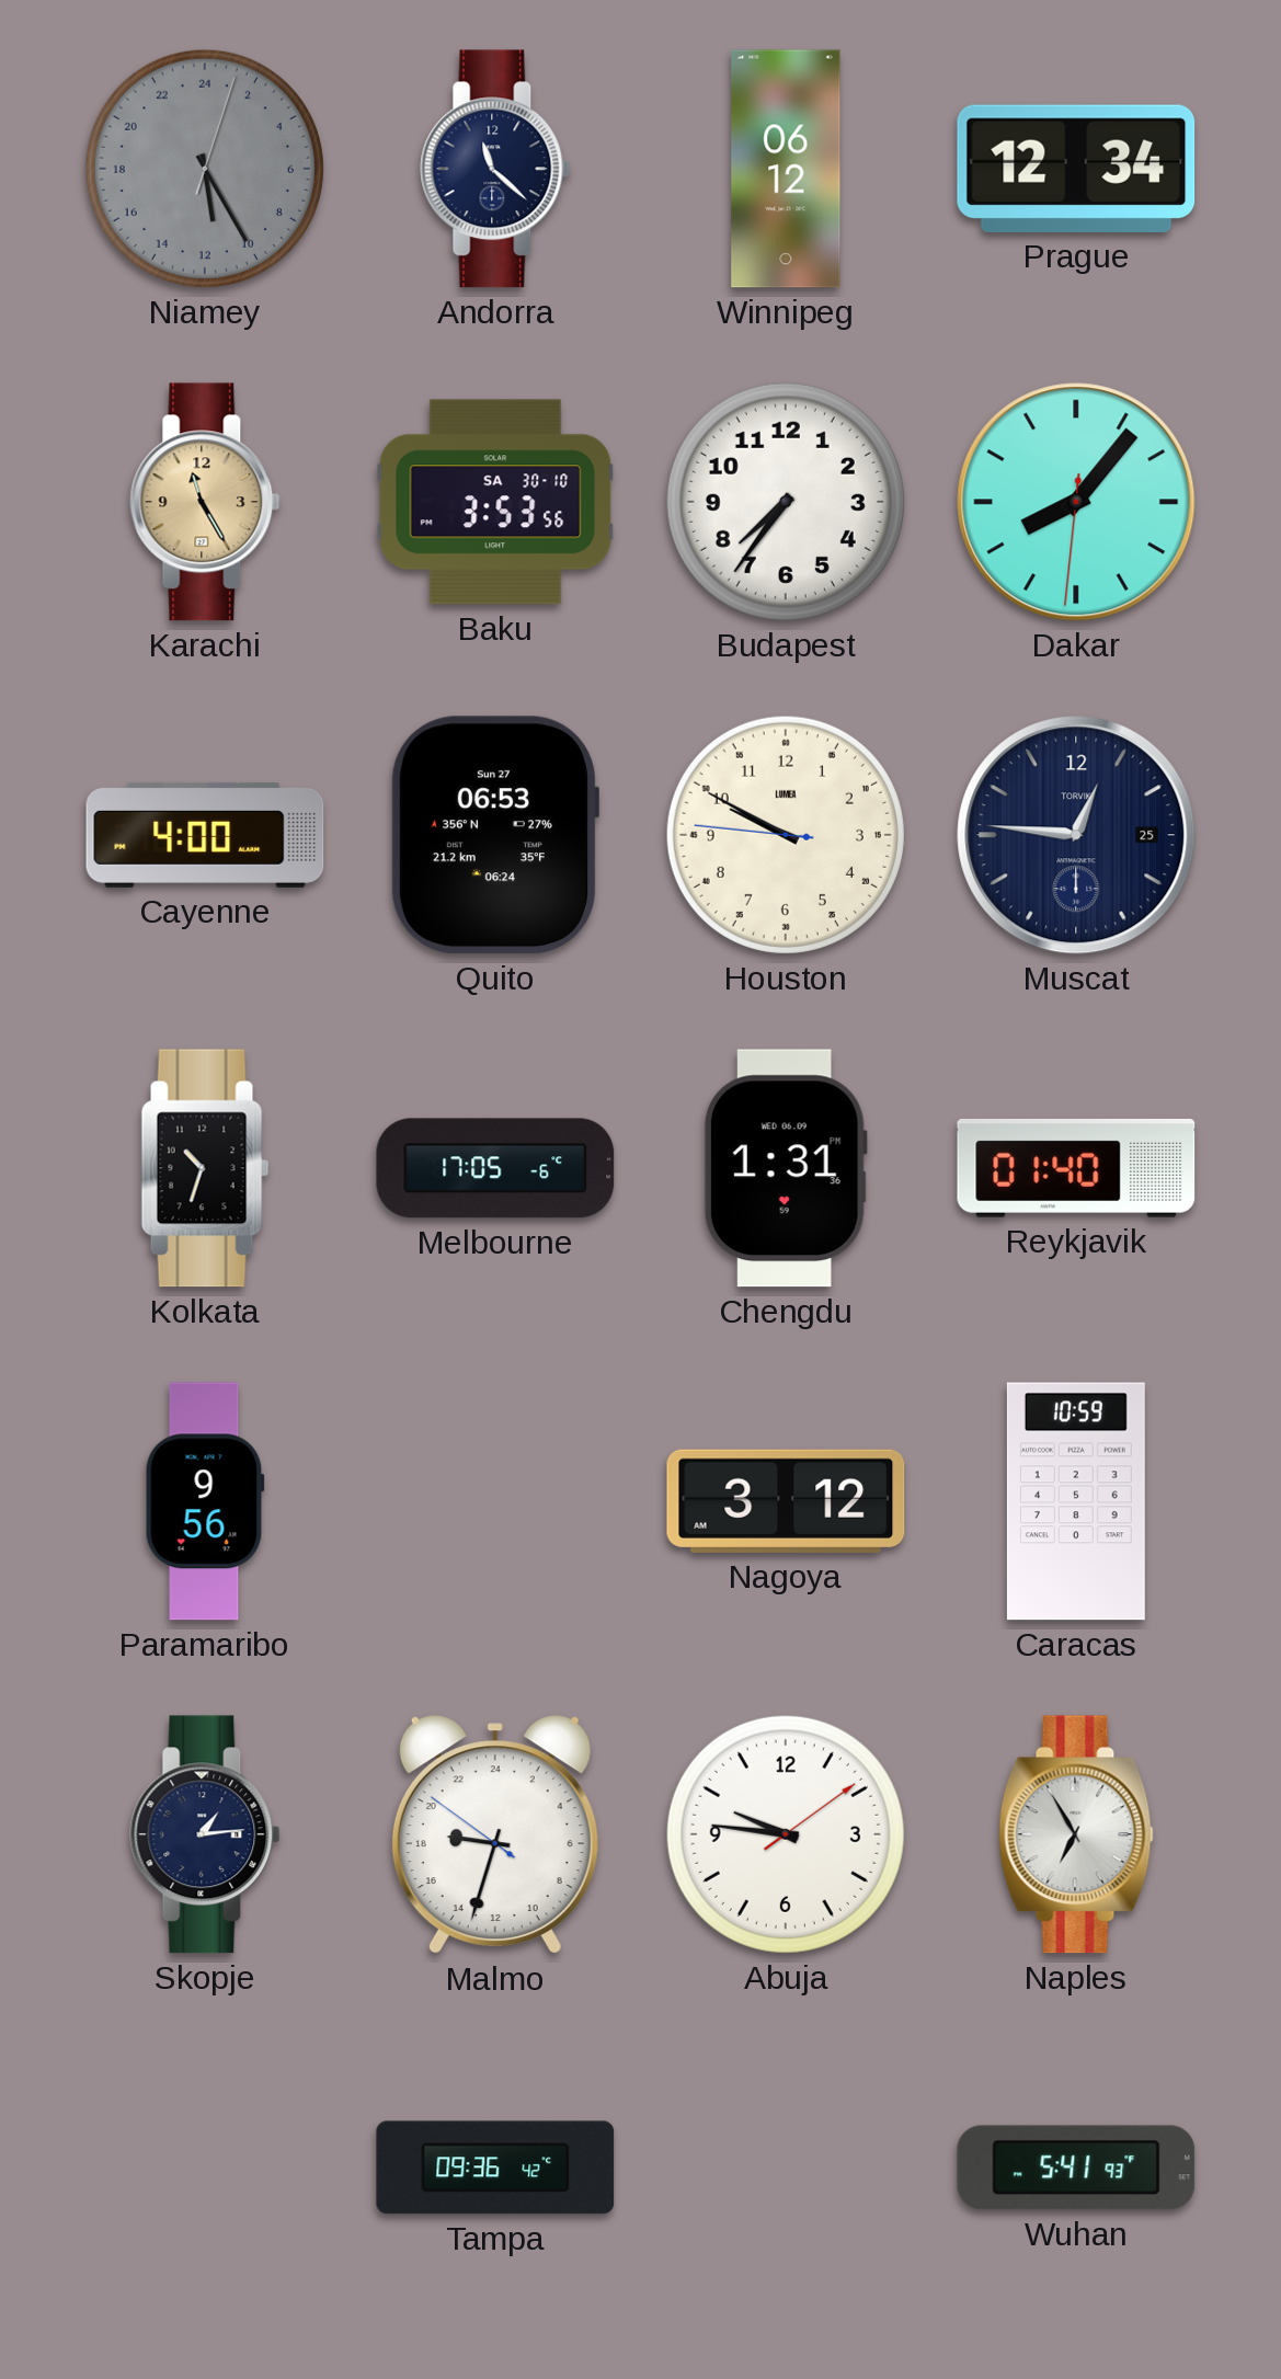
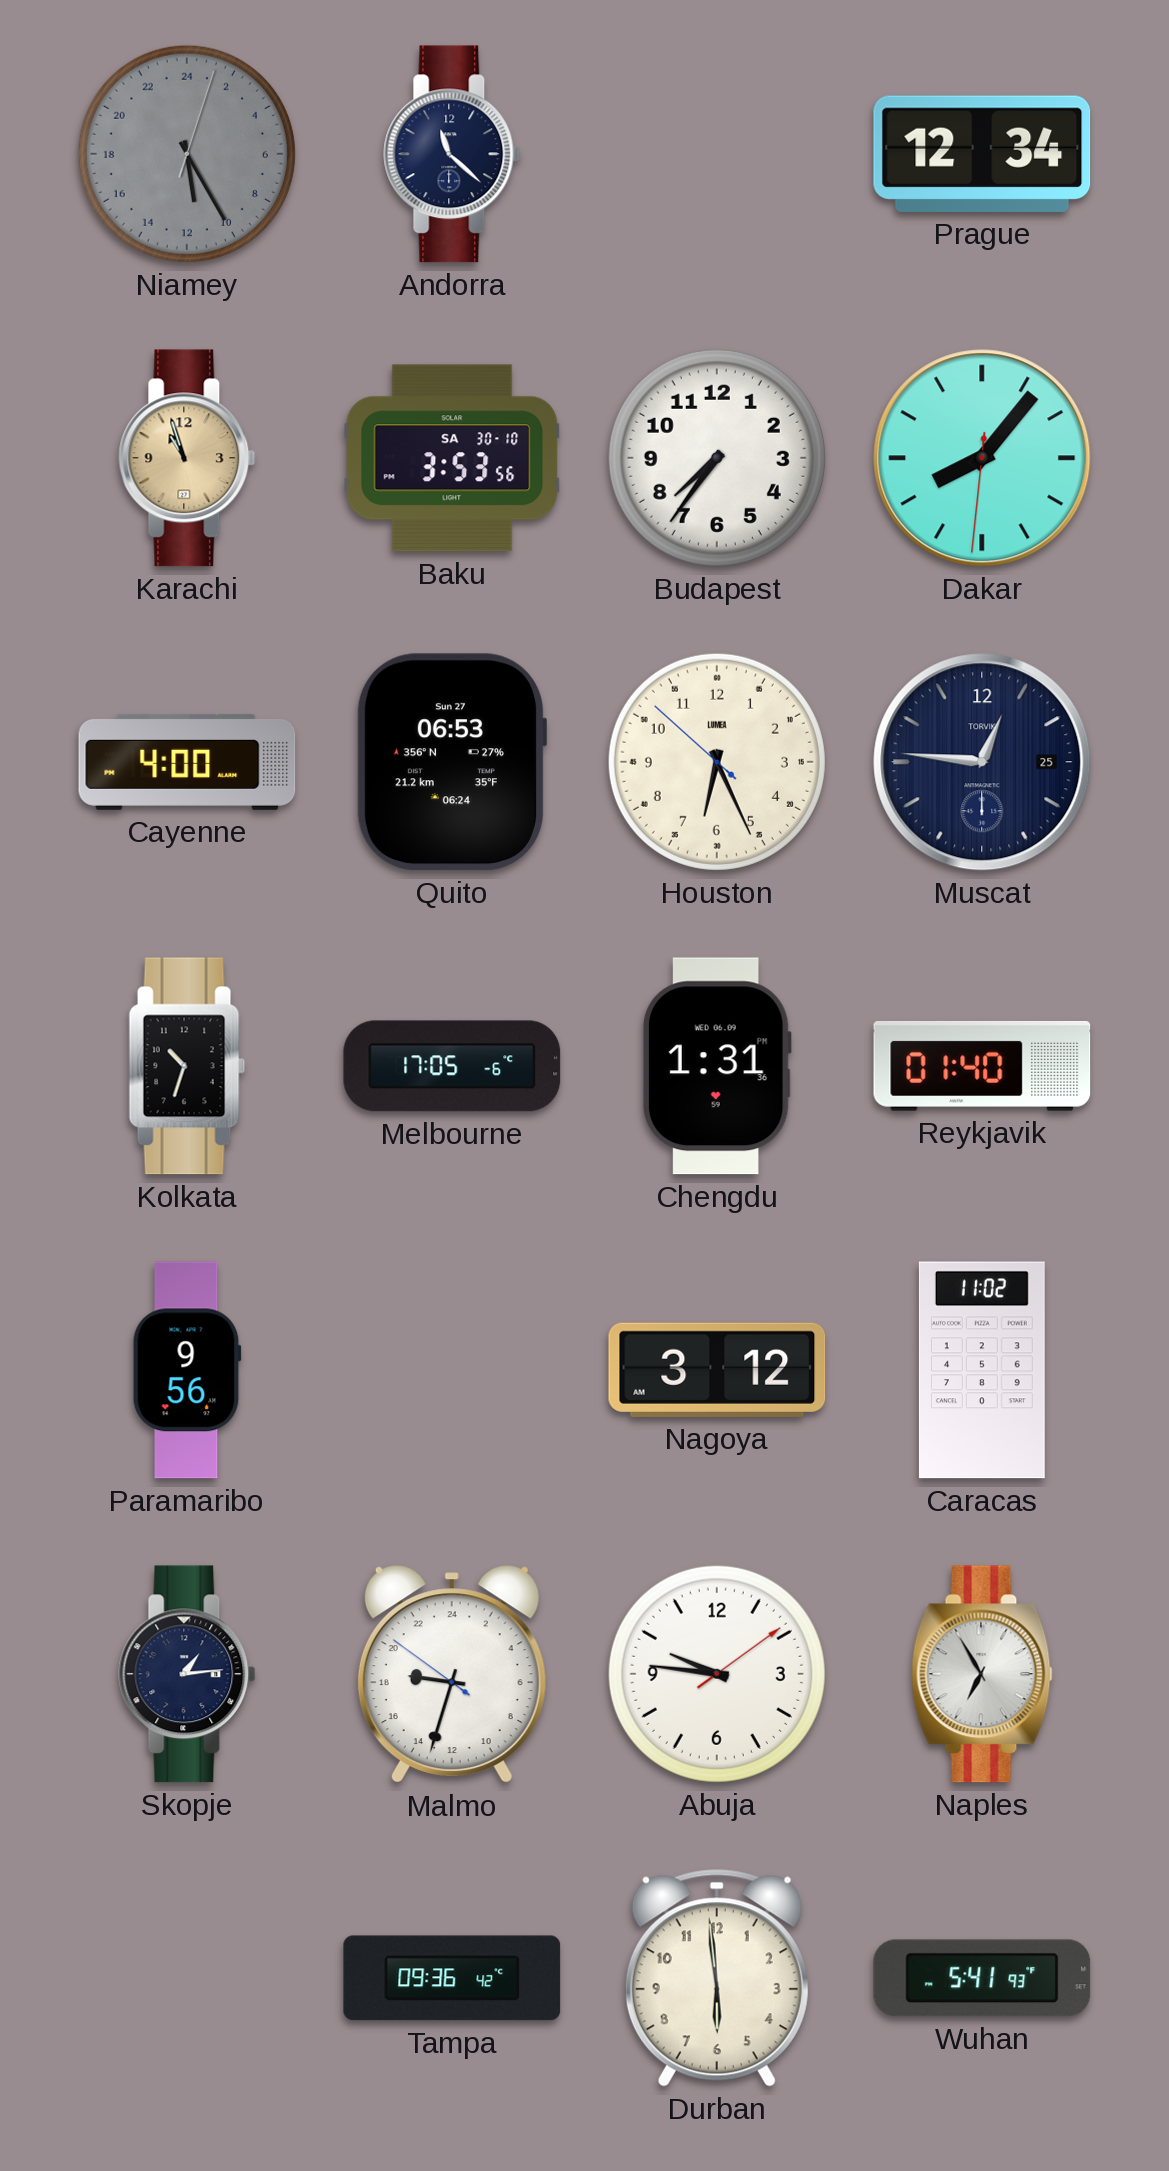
Winnipeg: 06:12 -> none
Karachi: 11:25 -> 10:57
Houston: 9:49 -> 6:25
Caracas: 10:59 -> 11:02
Durban: none -> 5:59
